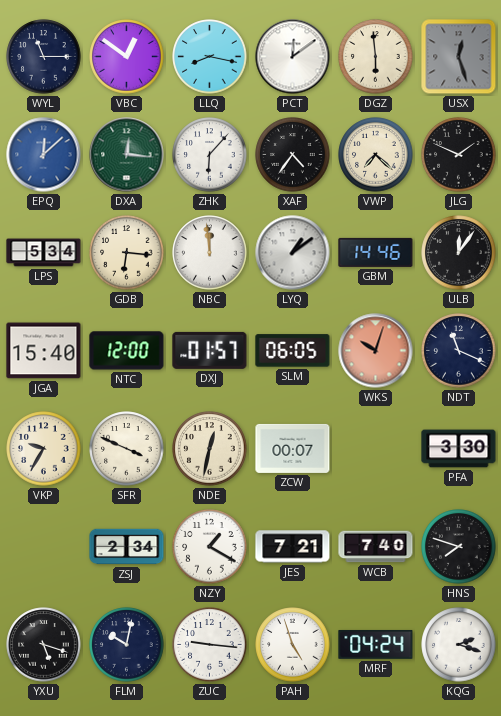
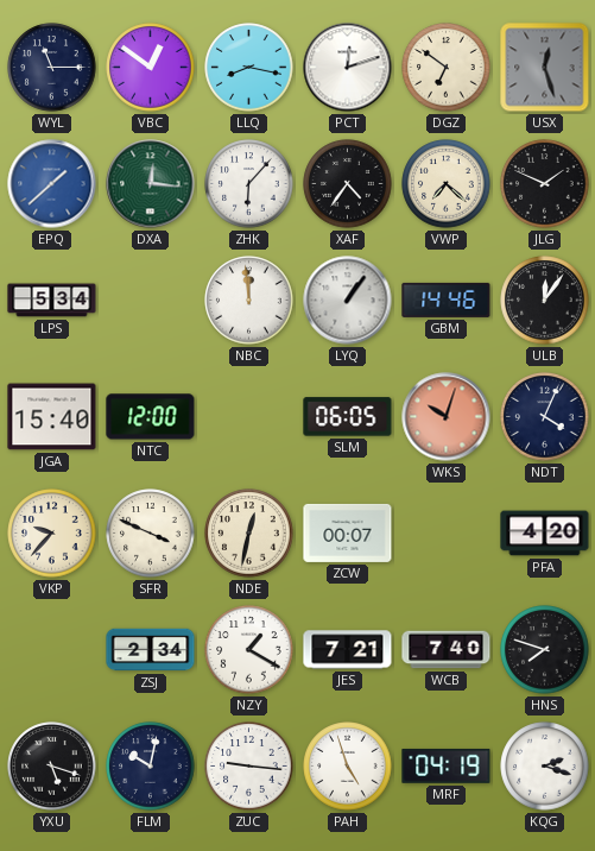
PCT: 12:09 -> 12:12
DGZ: 5:59 -> 6:51
EPQ: 12:08 -> 1:38
GDB: 6:16 -> none
LYQ: 1:09 -> 1:06
DXJ: 01:57 -> none
NDT: 11:19 -> 4:04
VKP: 9:35 -> 9:37
PFA: 3:30 -> 4:20
MRF: 04:24 -> 04:19
